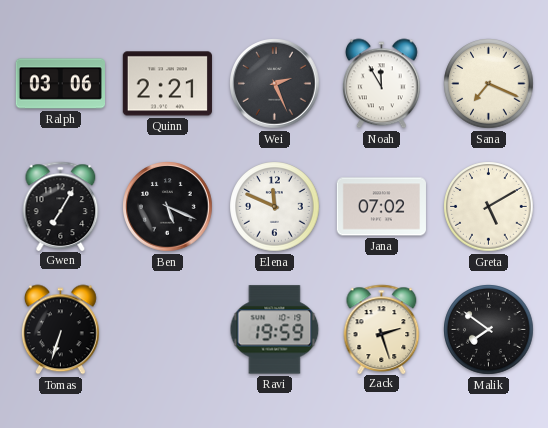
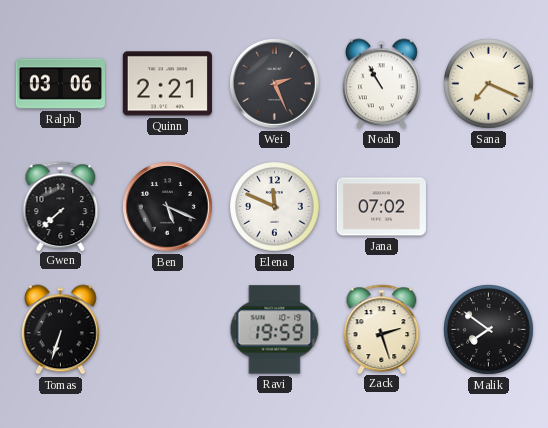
Noah: 11:55 -> 10:55
Gwen: 7:05 -> 7:38
Greta: 5:10 -> none
